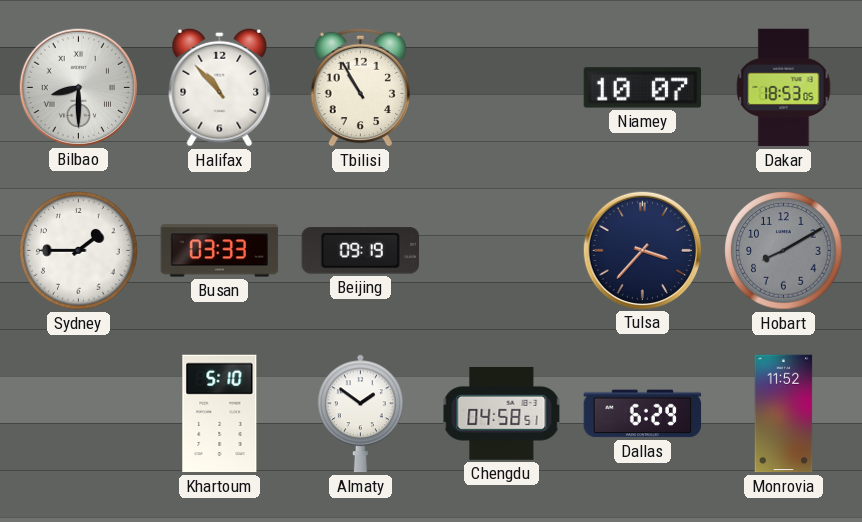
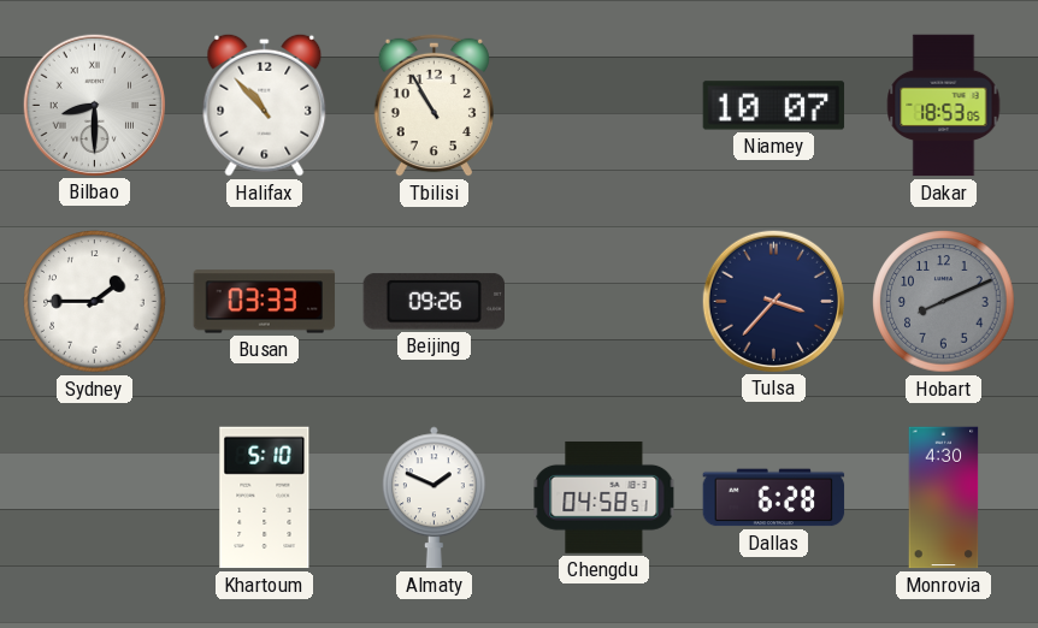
Beijing: 09:19 -> 09:26
Hobart: 8:10 -> 8:11
Almaty: 1:51 -> 1:49
Dallas: 6:29 -> 6:28
Monrovia: 11:52 -> 4:30
